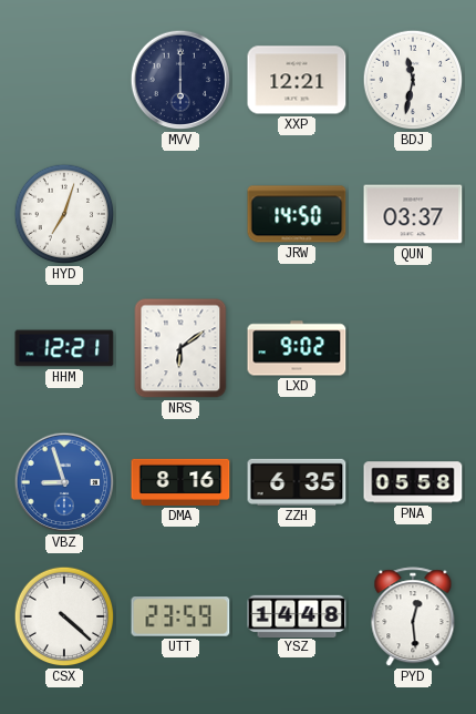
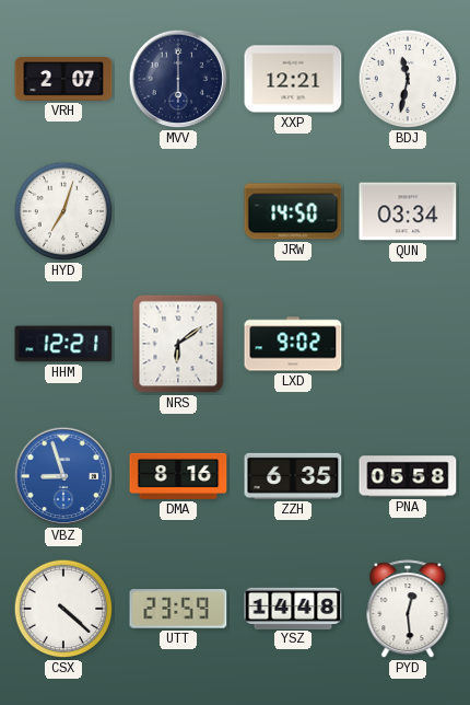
VRH: none -> 2:07
QUN: 03:37 -> 03:34
